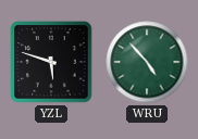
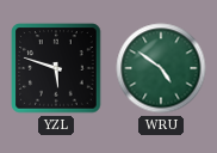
WRU: 4:53 -> 4:51
